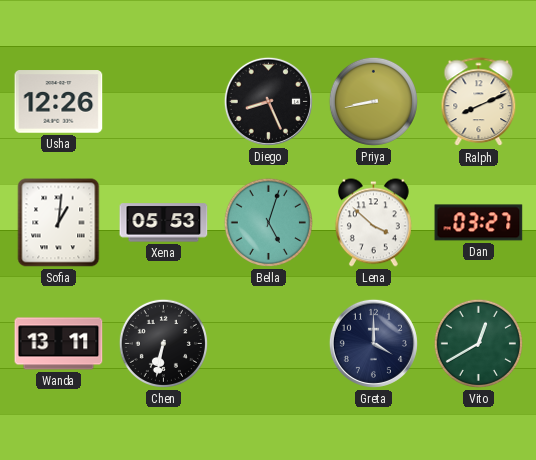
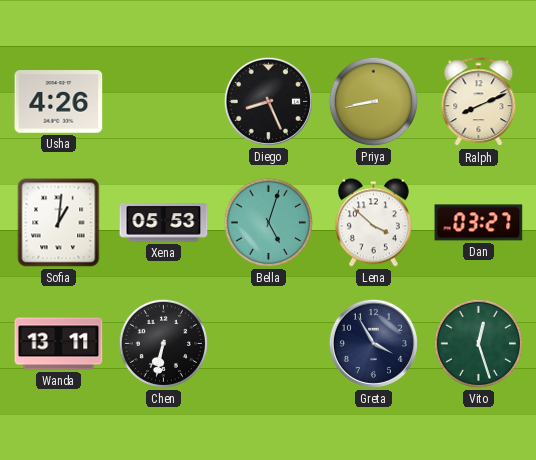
Usha: 12:26 -> 4:26
Greta: 4:00 -> 3:55
Vito: 12:40 -> 12:27
